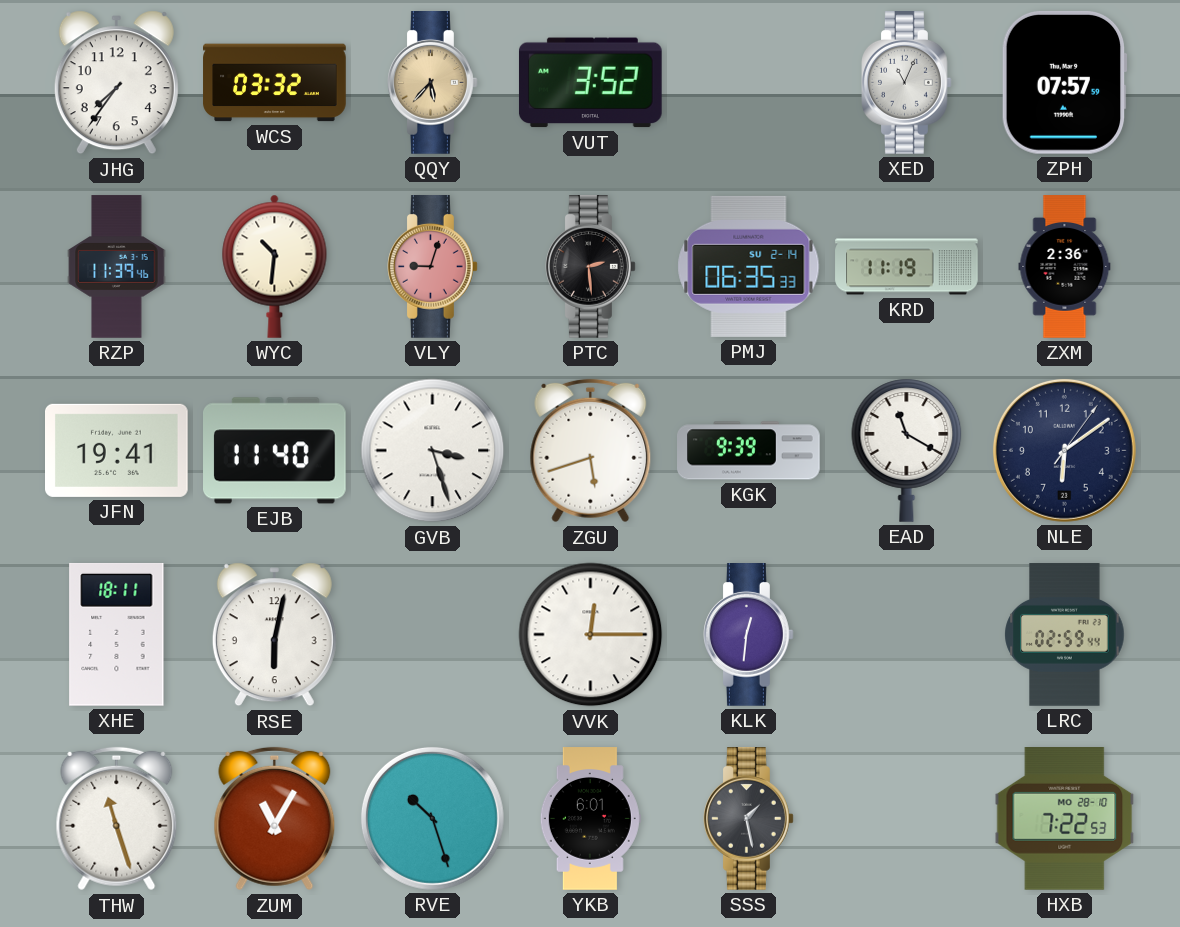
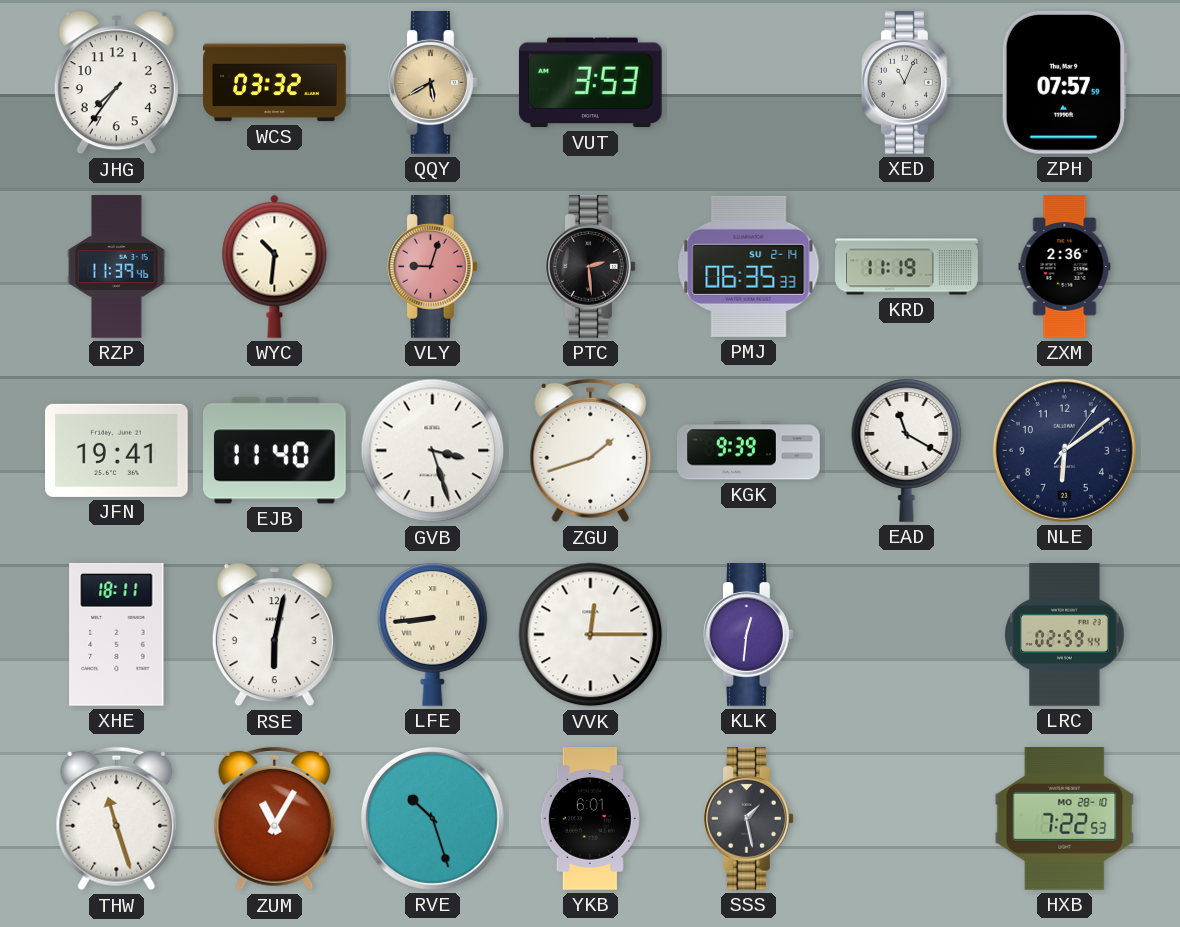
QQY: 5:37 -> 5:40
VUT: 3:52 -> 3:53
ZGU: 5:42 -> 1:42
LFE: none -> 8:44
